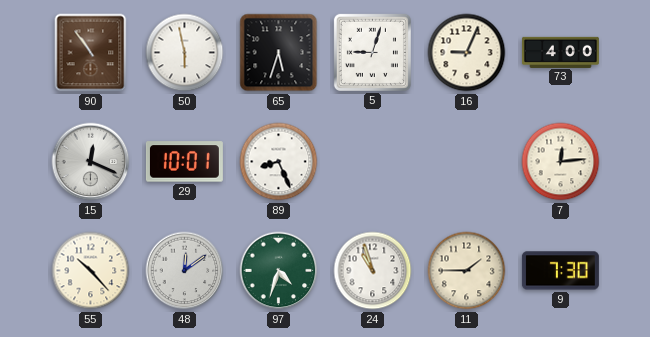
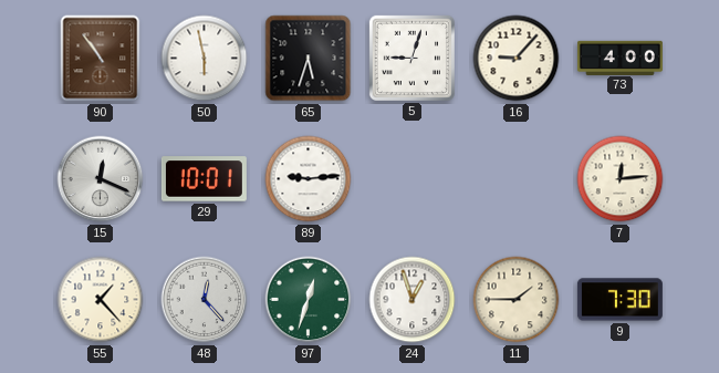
16: 9:04 -> 9:07
89: 8:26 -> 9:14
55: 10:23 -> 1:23
48: 12:09 -> 12:23
97: 4:33 -> 12:33
24: 10:57 -> 12:57
